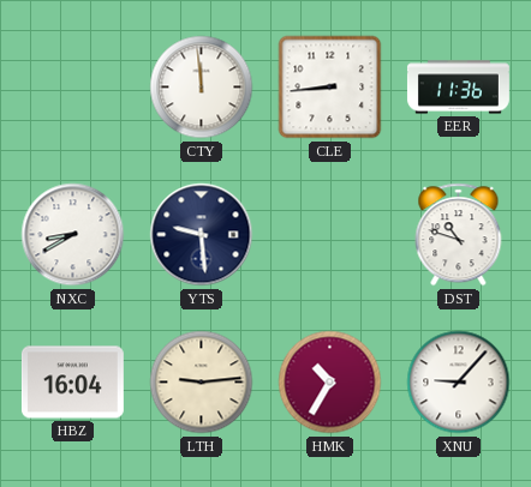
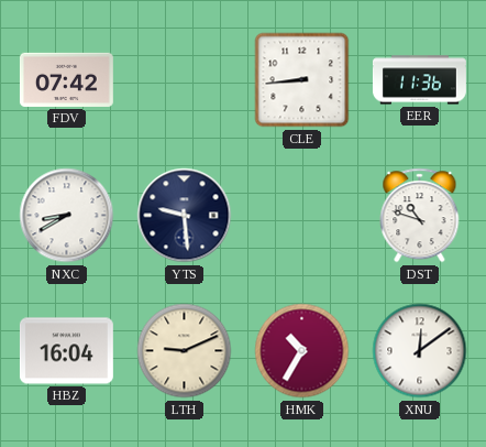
FDV: none -> 07:42
CTY: 11:59 -> none
LTH: 9:14 -> 9:11
XNU: 9:07 -> 12:09
